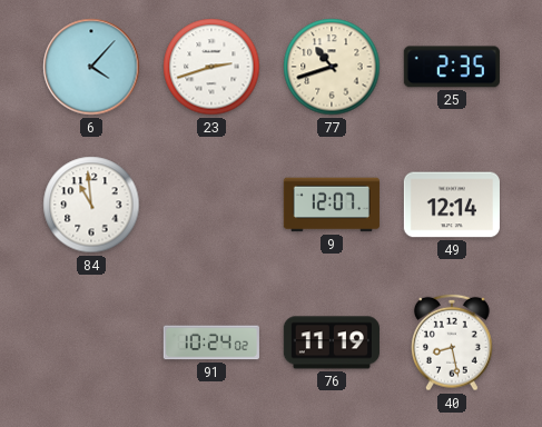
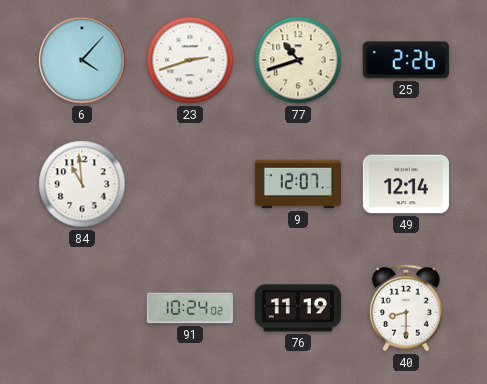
25: 2:35 -> 2:26
40: 8:28 -> 8:30
